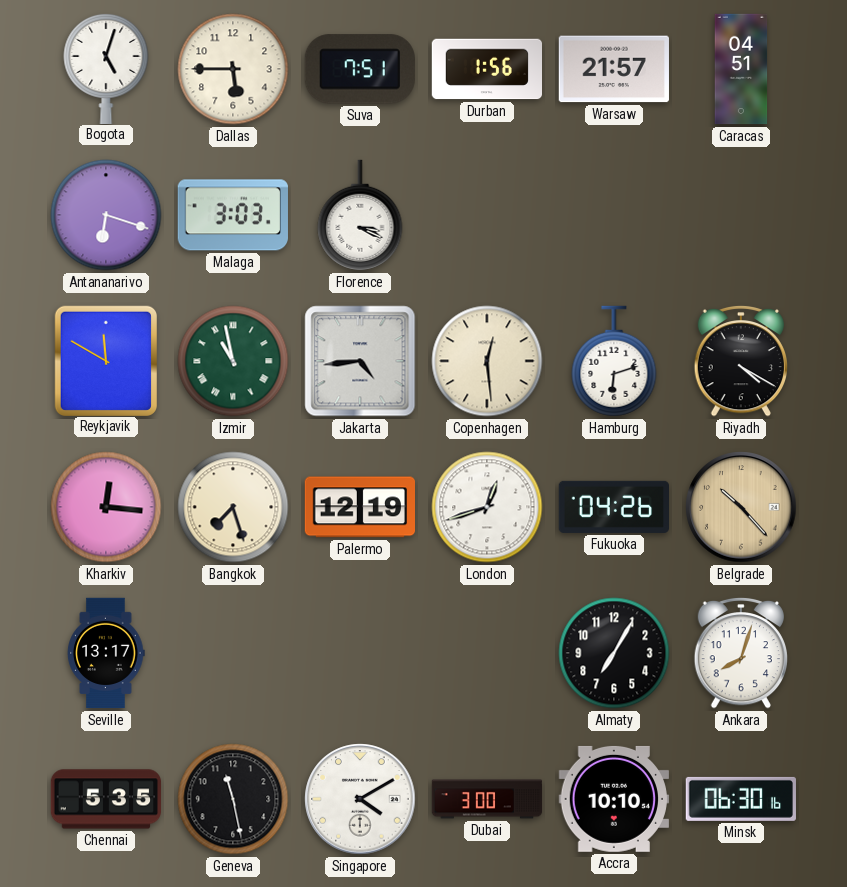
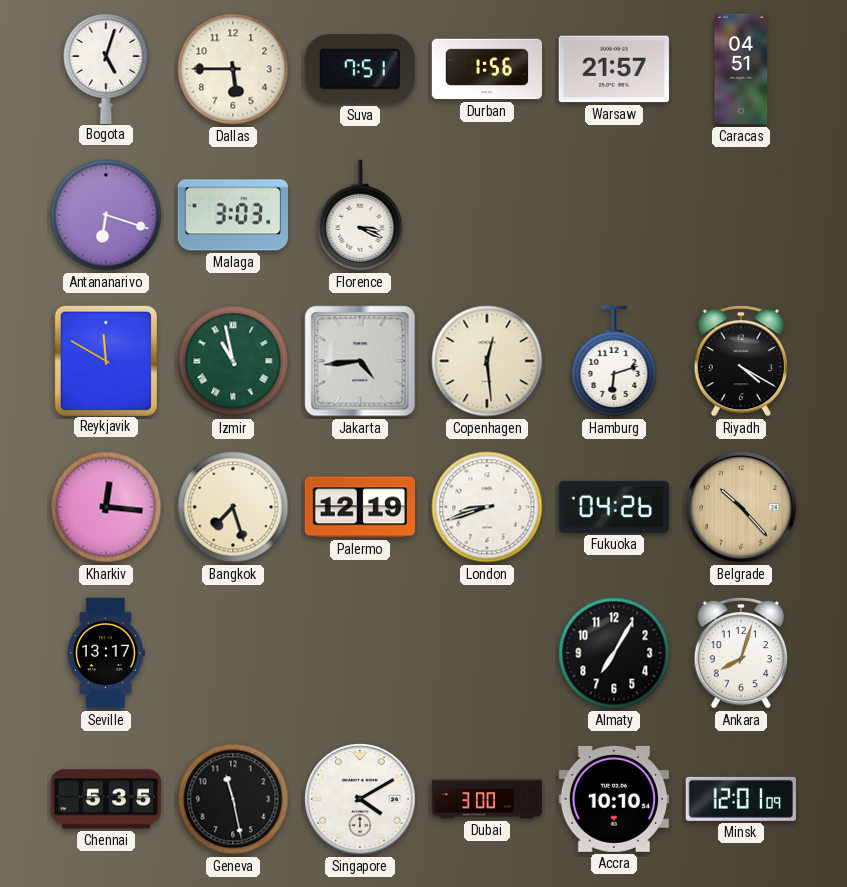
London: 12:42 -> 8:42
Minsk: 06:30 -> 12:01
